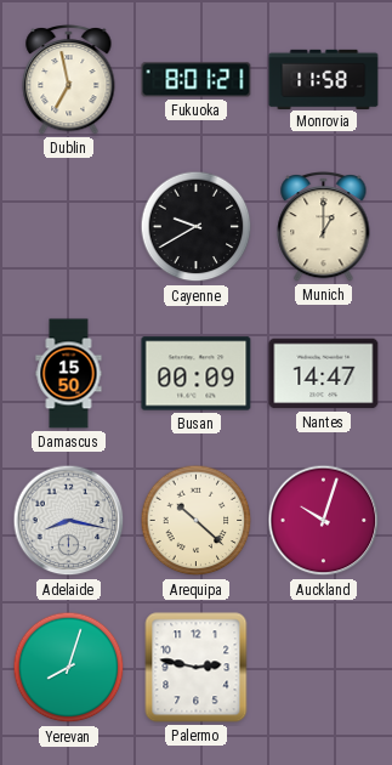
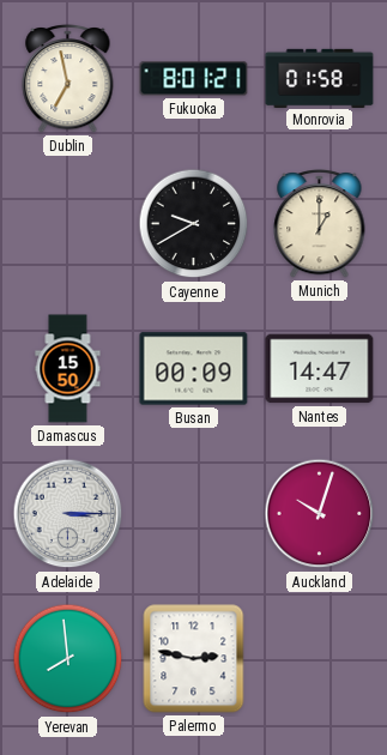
Monrovia: 11:58 -> 01:58
Adelaide: 8:17 -> 3:15
Arequipa: 10:22 -> none
Yerevan: 8:03 -> 7:59
